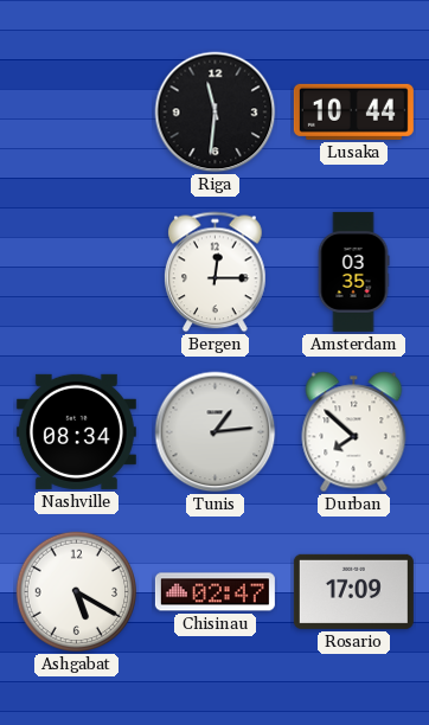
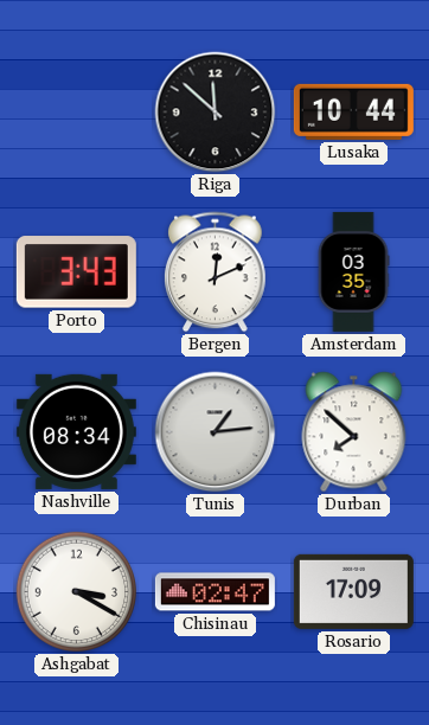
Riga: 11:31 -> 11:52
Porto: none -> 3:43
Bergen: 12:15 -> 12:11
Ashgabat: 5:20 -> 3:20
